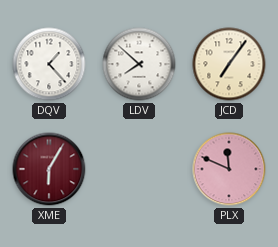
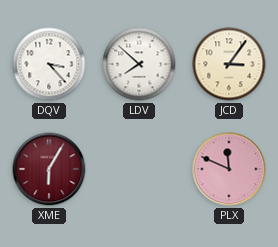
DQV: 1:23 -> 3:23
JCD: 7:06 -> 3:06
